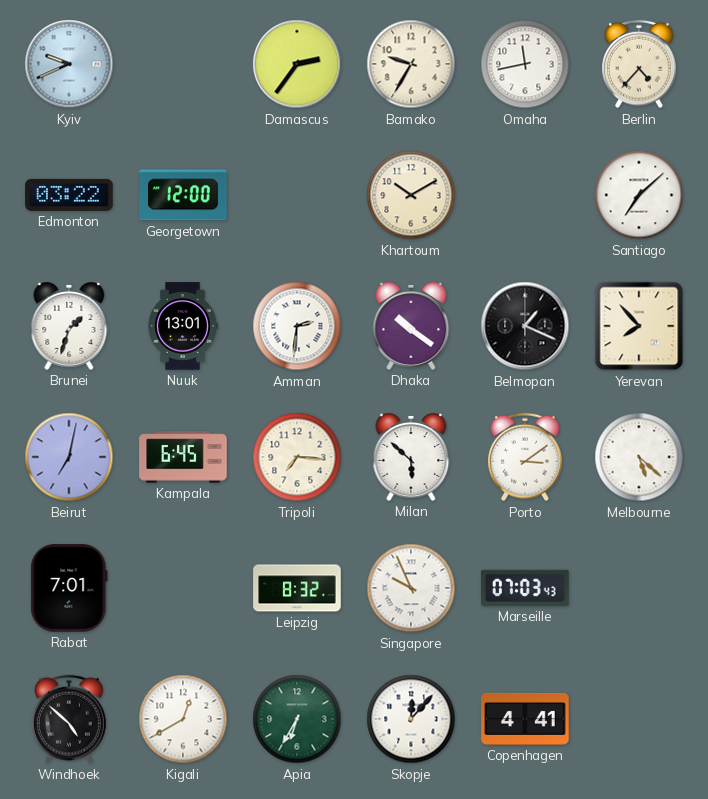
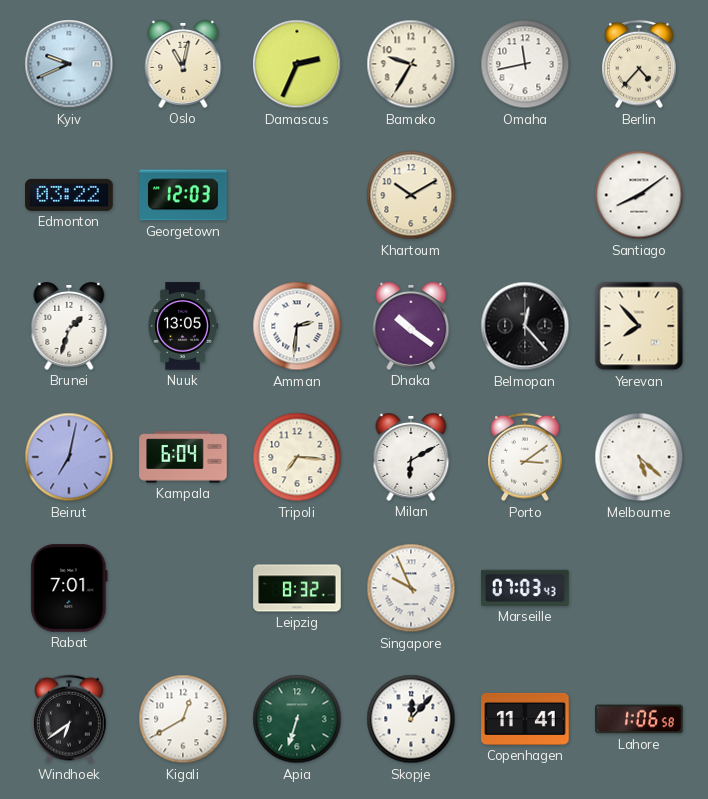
Oslo: none -> 11:02
Damascus: 2:36 -> 2:34
Georgetown: 12:00 -> 12:03
Santiago: 7:08 -> 8:09
Nuuk: 13:01 -> 13:05
Belmopan: 1:19 -> 12:23
Kampala: 6:45 -> 6:04
Milan: 5:52 -> 6:10
Windhoek: 4:52 -> 6:39
Apia: 6:35 -> 6:33
Copenhagen: 4:41 -> 11:41
Lahore: none -> 1:06
